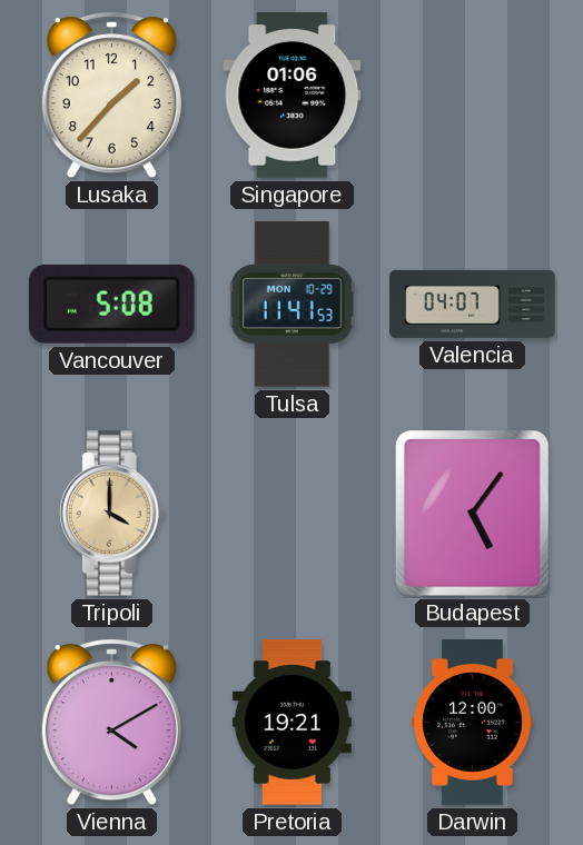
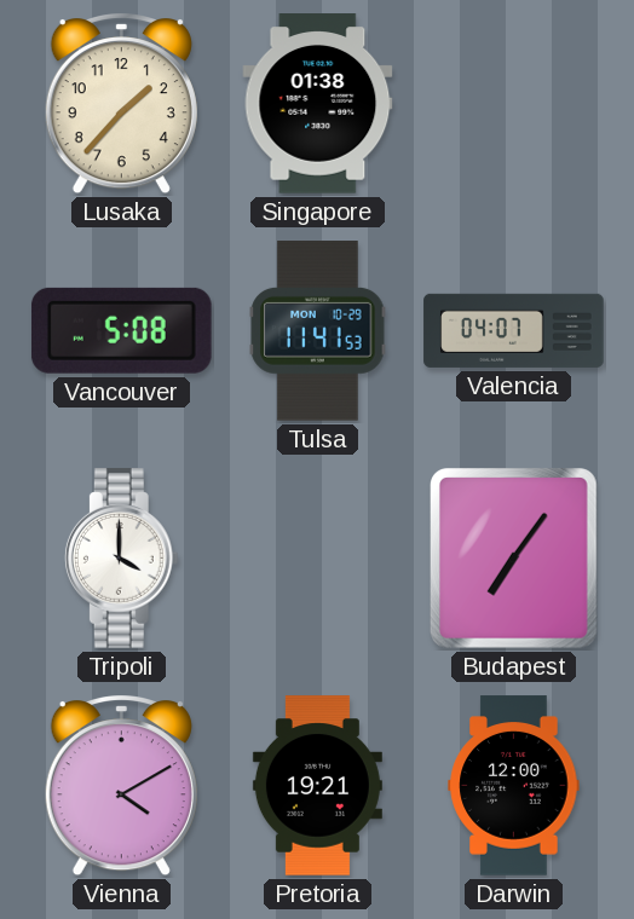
Singapore: 01:06 -> 01:38
Tripoli dial: champagne -> white
Budapest: 5:06 -> 7:06
